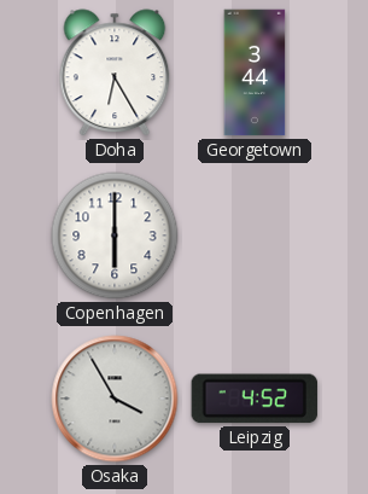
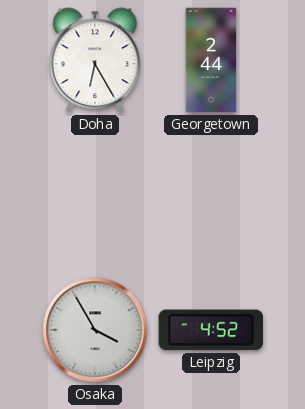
Georgetown: 3:44 -> 2:44
Copenhagen: 6:00 -> none
